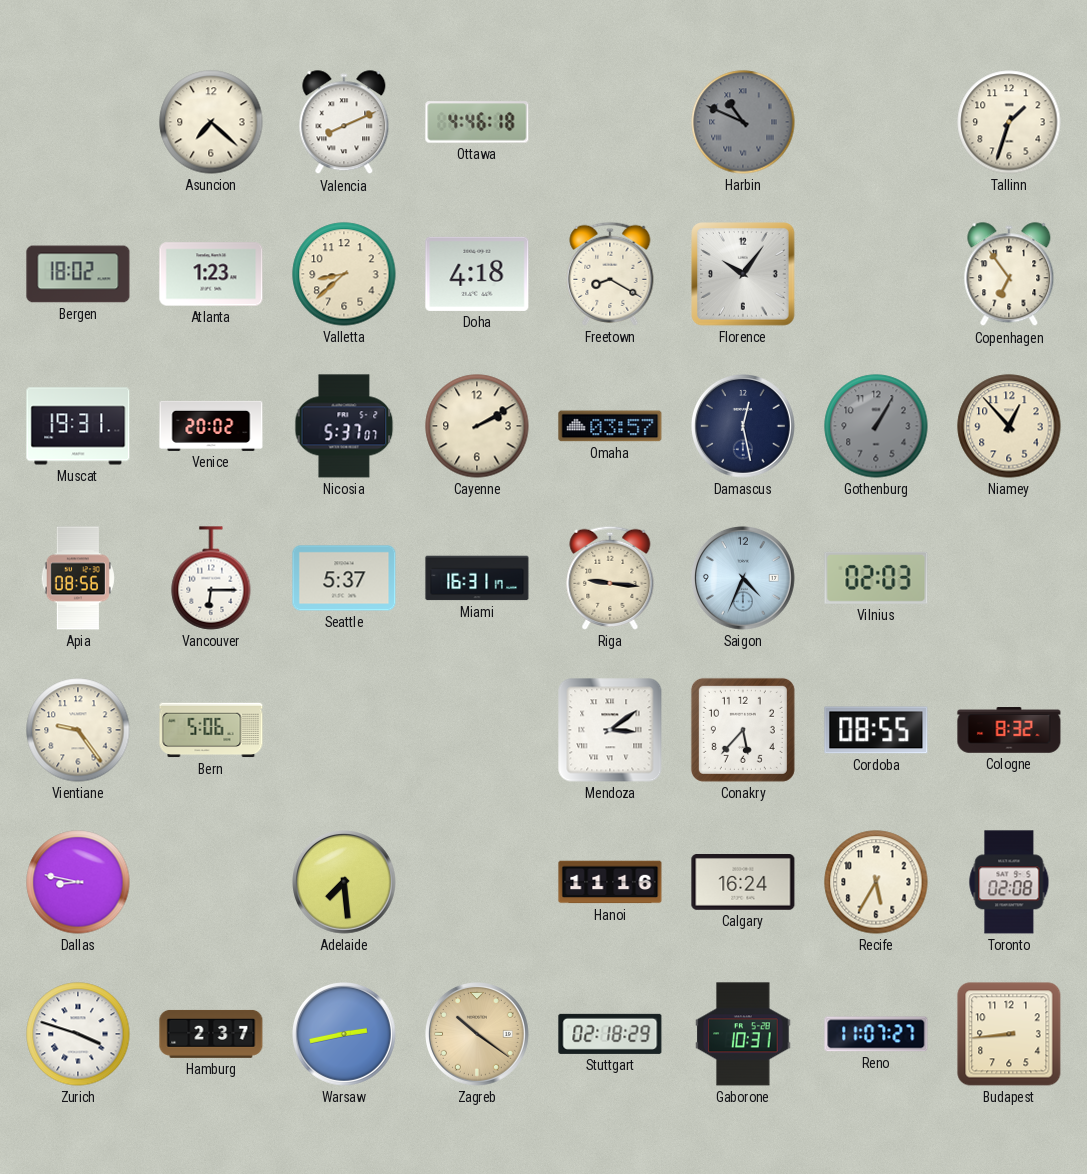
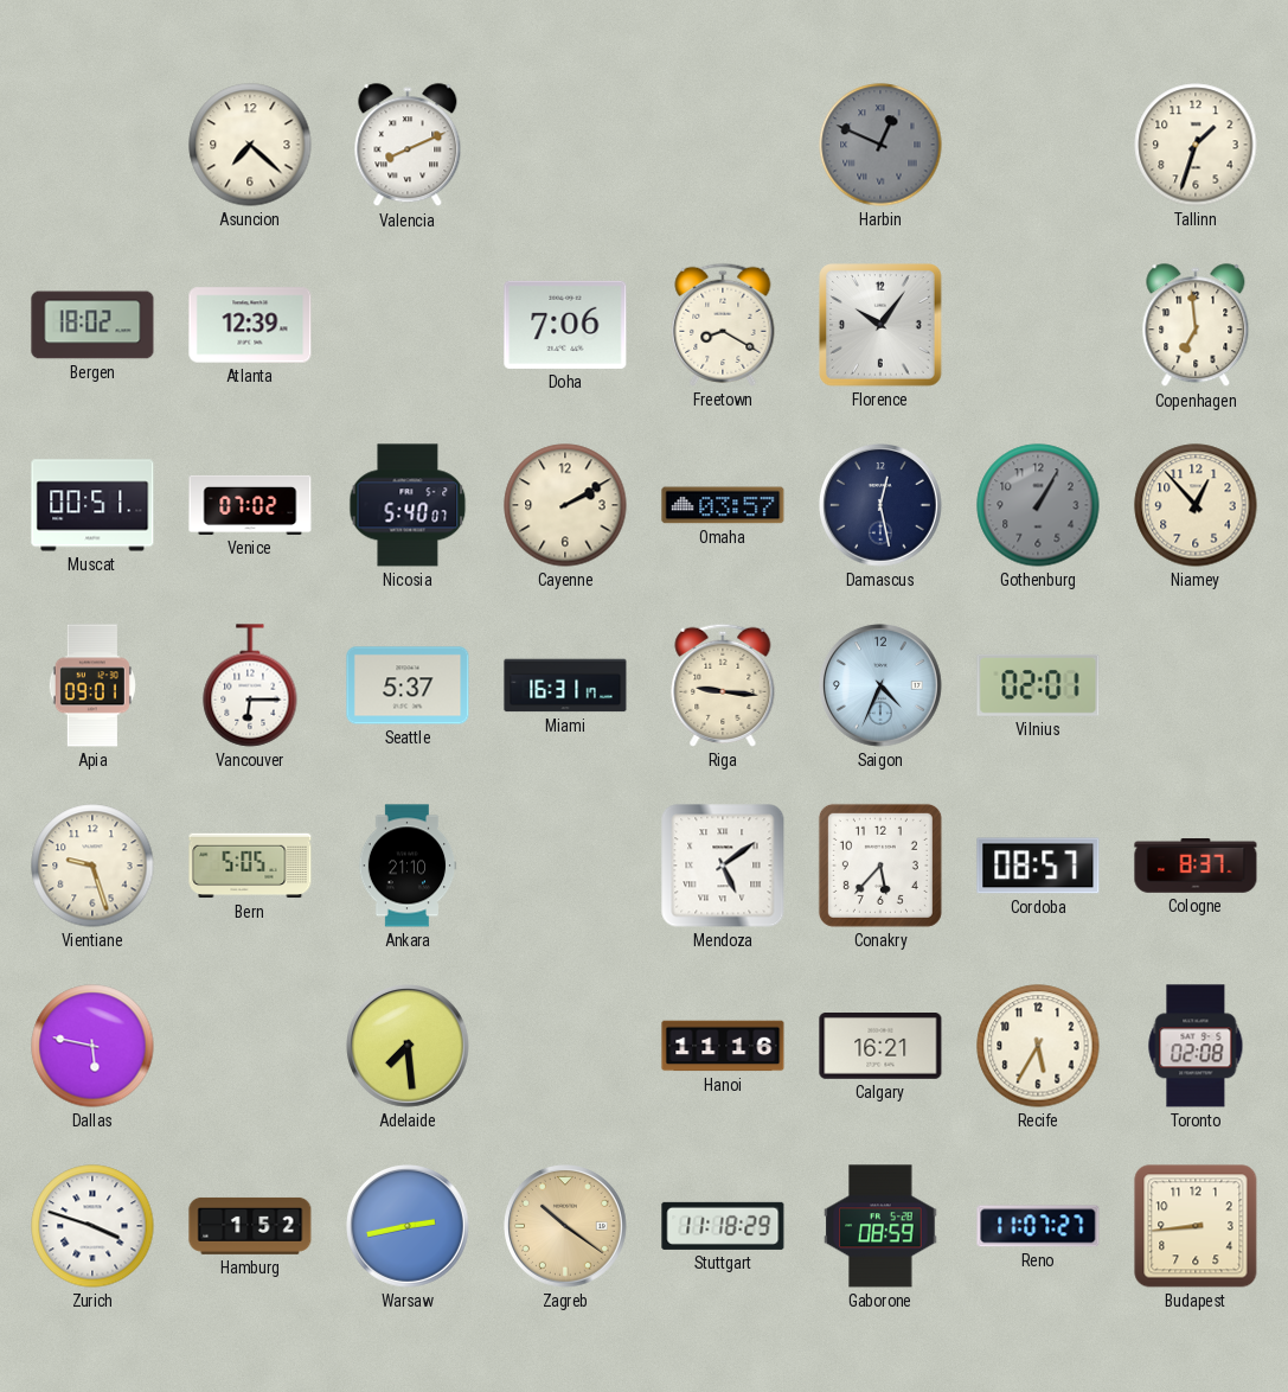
Ottawa: 4:46 -> none
Harbin: 10:49 -> 12:49
Atlanta: 1:23 -> 12:39
Valletta: 8:38 -> none
Doha: 4:18 -> 7:06
Copenhagen: 6:54 -> 6:59
Muscat: 19:31 -> 00:51
Venice: 20:02 -> 07:02
Nicosia: 5:37 -> 5:40
Apia: 08:56 -> 09:01
Vilnius: 02:03 -> 02:01
Vientiane: 9:24 -> 9:27
Bern: 5:06 -> 5:05
Ankara: none -> 21:10
Mendoza: 3:09 -> 5:09
Cordoba: 08:55 -> 08:57
Cologne: 8:32 -> 8:37
Dallas: 8:47 -> 5:47
Calgary: 16:24 -> 16:21
Hamburg: 2:37 -> 1:52
Stuttgart: 02:18 -> 11:18
Gaborone: 10:31 -> 08:59
